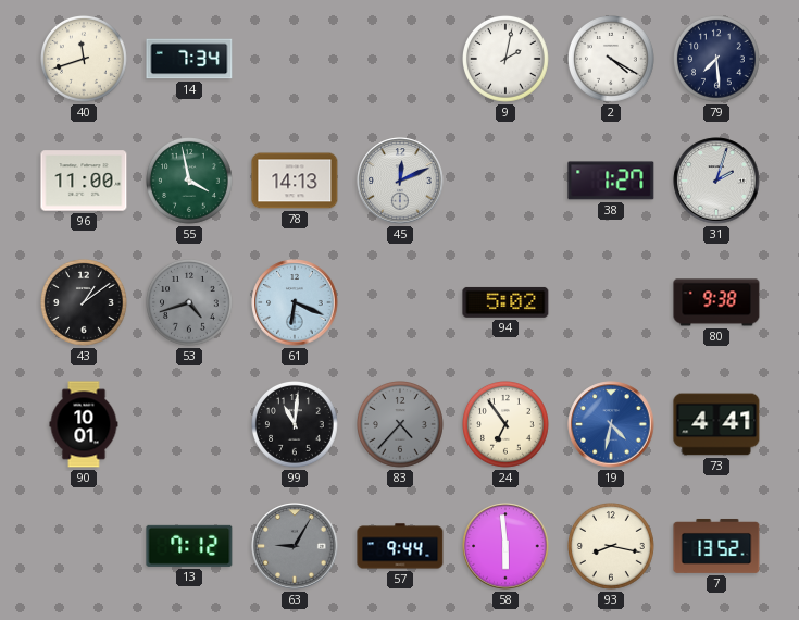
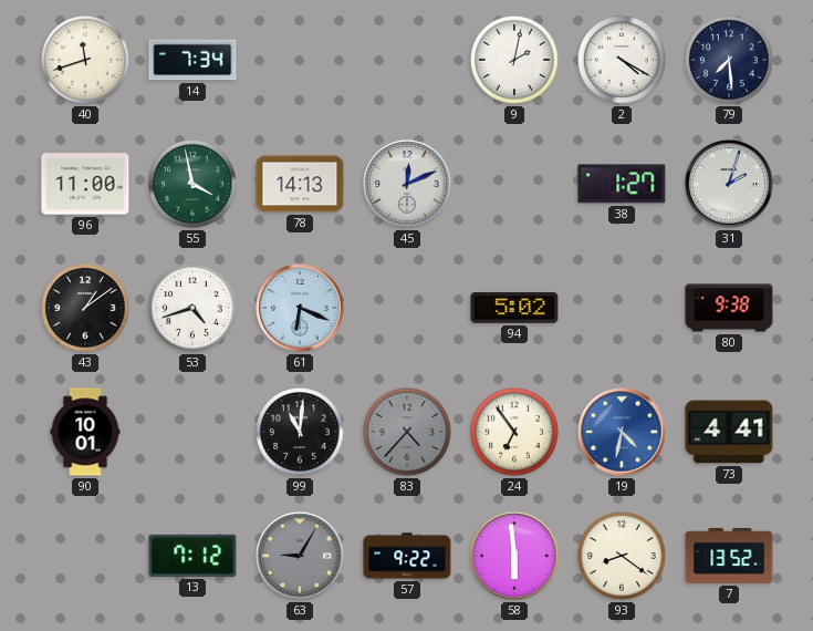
53 dial: grey -> white
57: 9:44 -> 9:22
93: 8:17 -> 8:21
